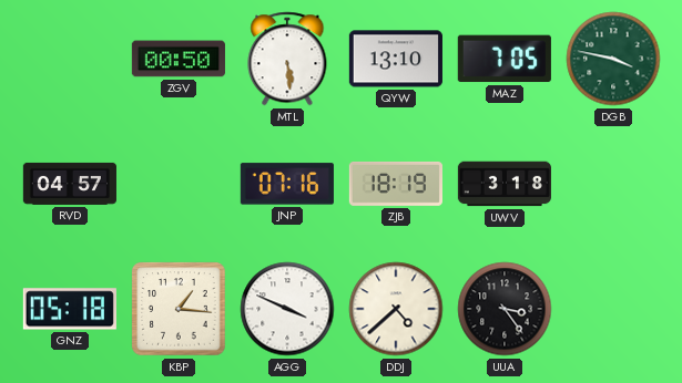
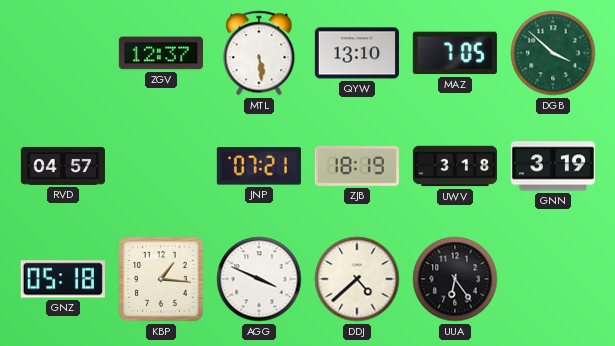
ZGV: 00:50 -> 12:37
DGB: 3:47 -> 3:52
JNP: 07:16 -> 07:21
GNN: none -> 3:19
UUA: 3:24 -> 6:24
